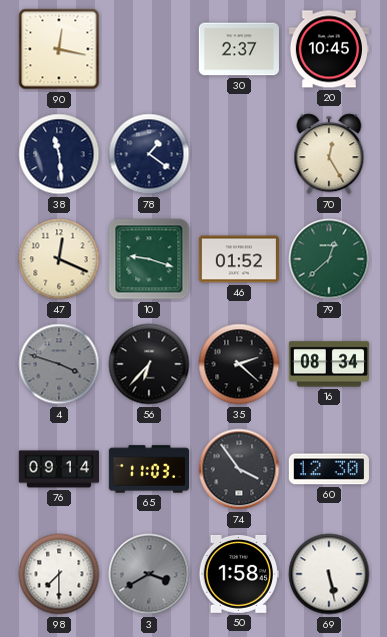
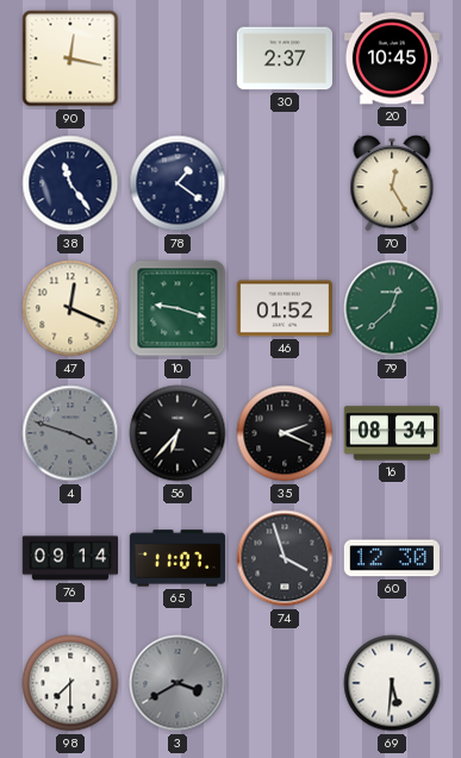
38: 11:29 -> 11:24
35: 2:22 -> 2:19
65: 11:03 -> 11:07
74: 3:54 -> 3:57
50: 1:58 -> none
69: 5:28 -> 5:31
